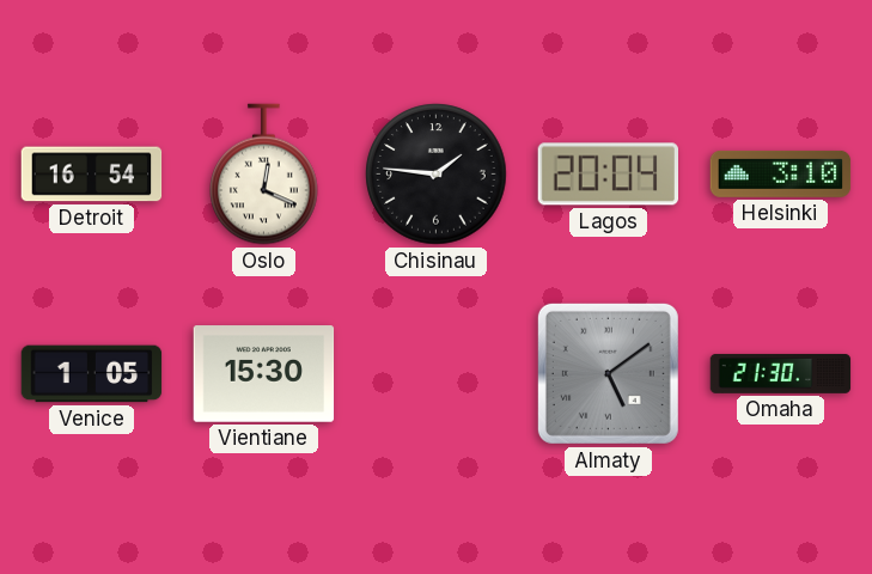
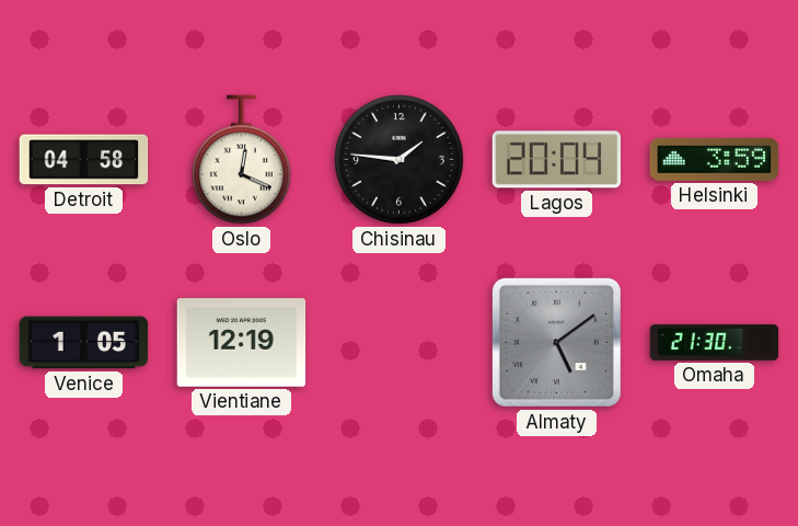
Detroit: 16:54 -> 04:58
Helsinki: 3:10 -> 3:59
Vientiane: 15:30 -> 12:19
